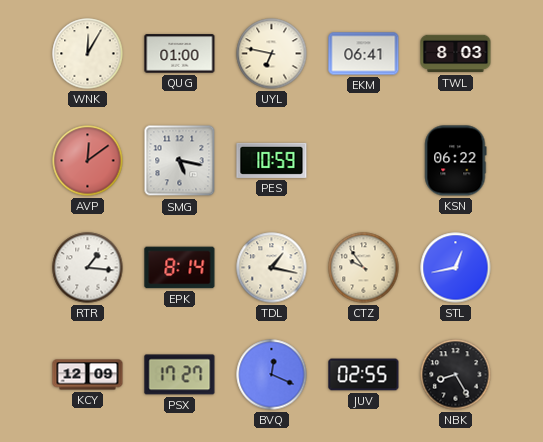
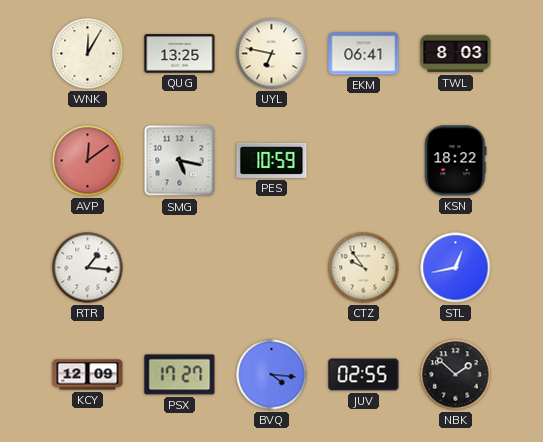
QUG: 01:00 -> 13:25
KSN: 06:22 -> 18:22
EPK: 8:14 -> none
TDL: 1:17 -> none
BVQ: 12:19 -> 4:16
NBK: 8:25 -> 1:52
